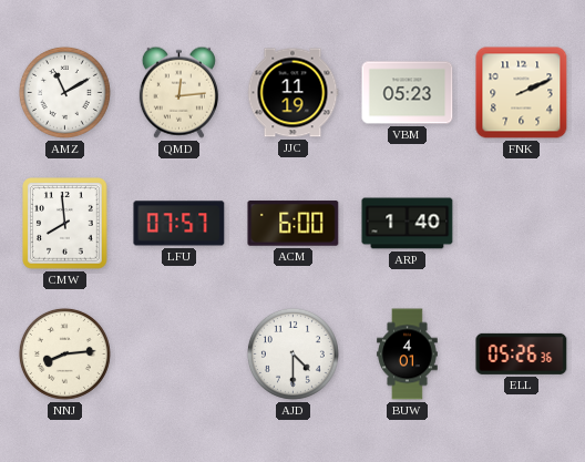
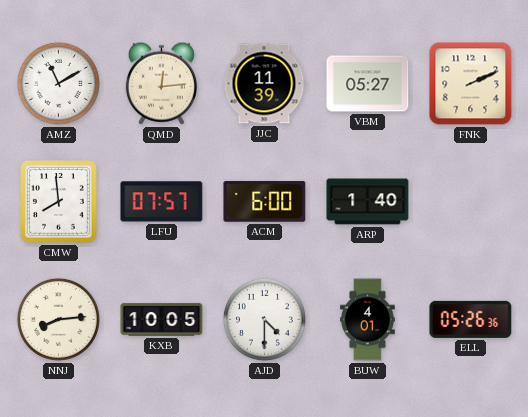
JJC: 11:19 -> 11:39
VBM: 05:23 -> 05:27
KXB: none -> 10:05
